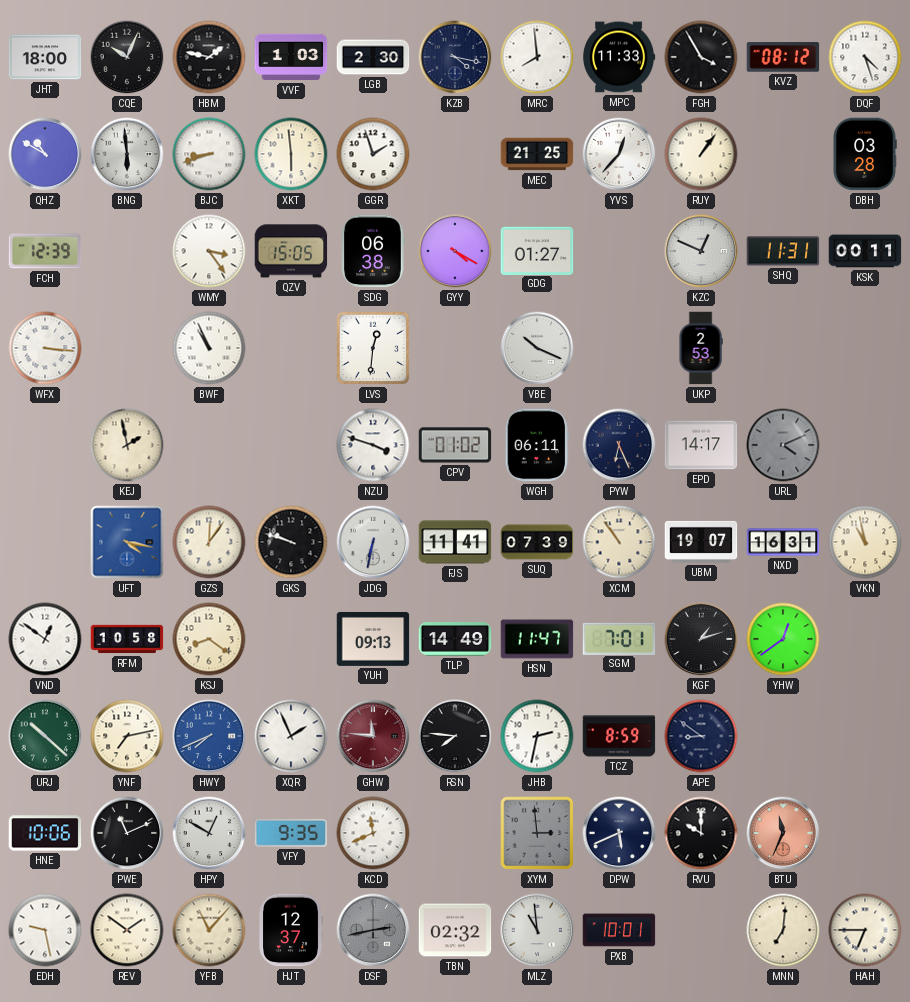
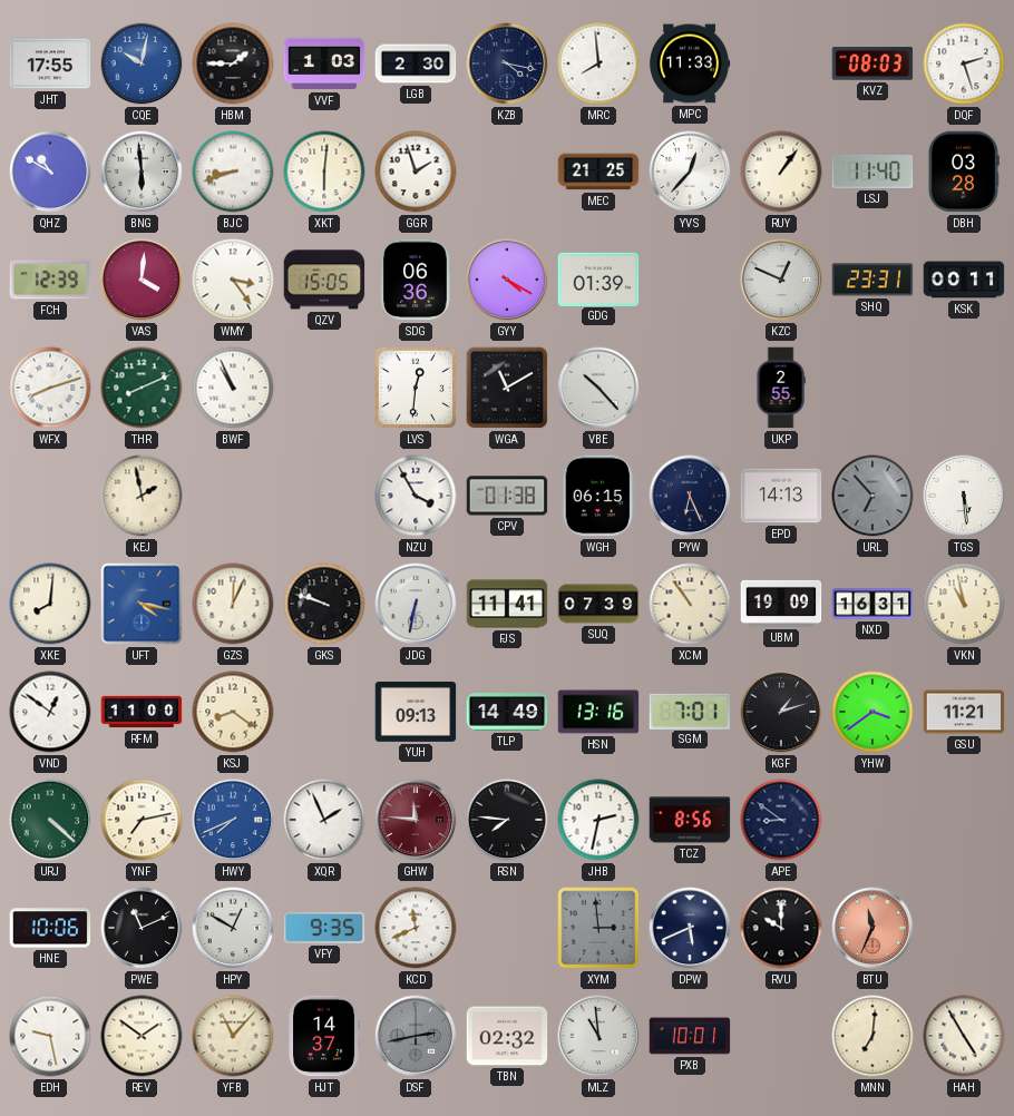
JHT: 18:00 -> 17:55
CQE: 10:04 -> 10:02
CQE dial: black -> blue
HBM: 1:47 -> 1:45
FGH: 3:55 -> none
KVZ: 08:12 -> 08:03
DQF: 4:27 -> 2:27
XKT: 5:59 -> 6:01
LSJ: none -> 11:40
VAS: none -> 4:01
SDG: 06:38 -> 06:36
GDG: 01:27 -> 01:39
SHQ: 11:31 -> 23:31
WFX: 3:16 -> 8:12
THR: none -> 8:11
WGA: none -> 11:10
VBE: 10:19 -> 10:23
UKP: 2:53 -> 2:55
NZU: 3:48 -> 3:55
CPV: 01:02 -> 01:38
WGH: 06:11 -> 06:15
EPD: 14:17 -> 14:13
URL: 4:11 -> 6:53
TGS: none -> 5:29
XKE: none -> 8:01
GZS: 12:06 -> 12:04
UBM: 19:07 -> 19:09
RFM: 10:58 -> 11:00
HSN: 11:47 -> 13:16
YHW: 12:39 -> 3:39
GSU: none -> 11:21
URJ: 10:22 -> 4:22
TCZ: 8:59 -> 8:56
HJT: 12:37 -> 14:37
HAH: 6:45 -> 4:55
